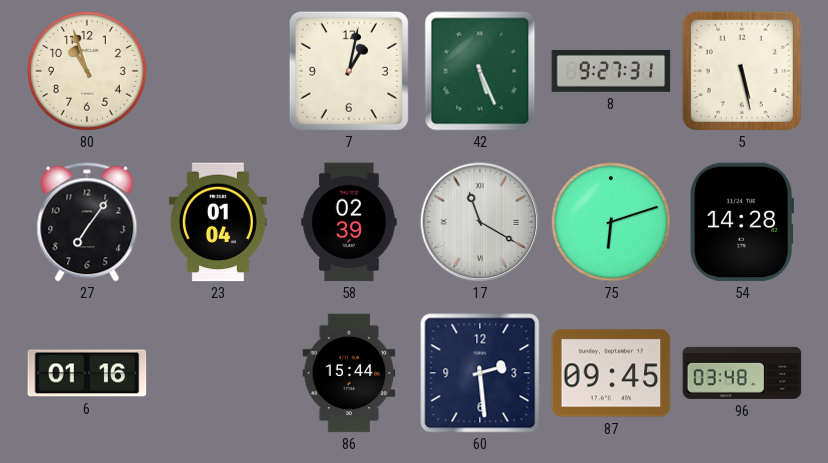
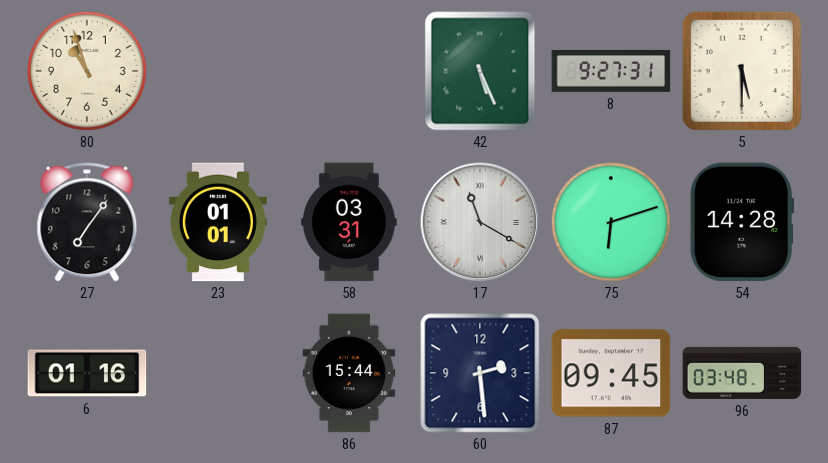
7: 1:02 -> none
5: 5:28 -> 5:30
23: 01:04 -> 01:01
58: 02:39 -> 03:31
